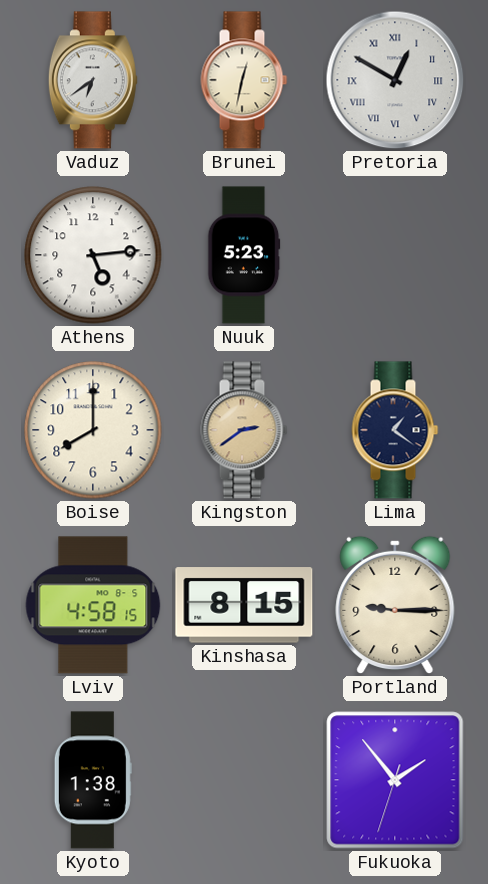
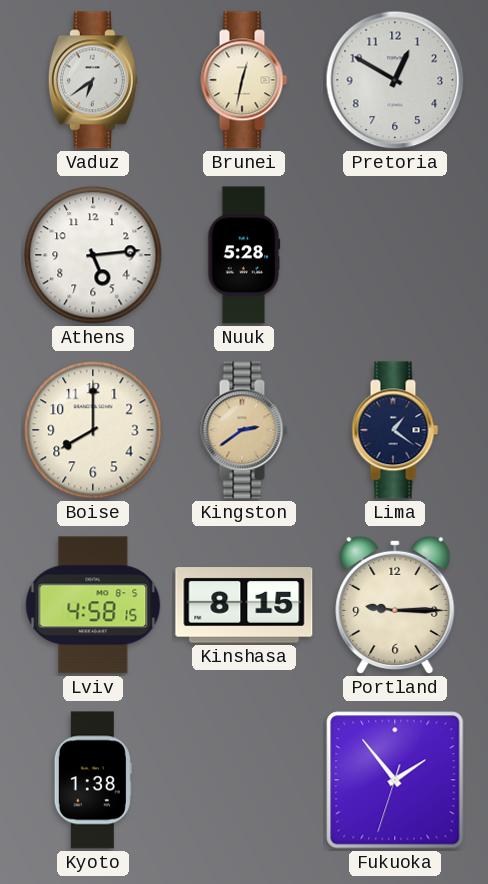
Pretoria numerals: Roman -> Arabic
Nuuk: 5:23 -> 5:28
